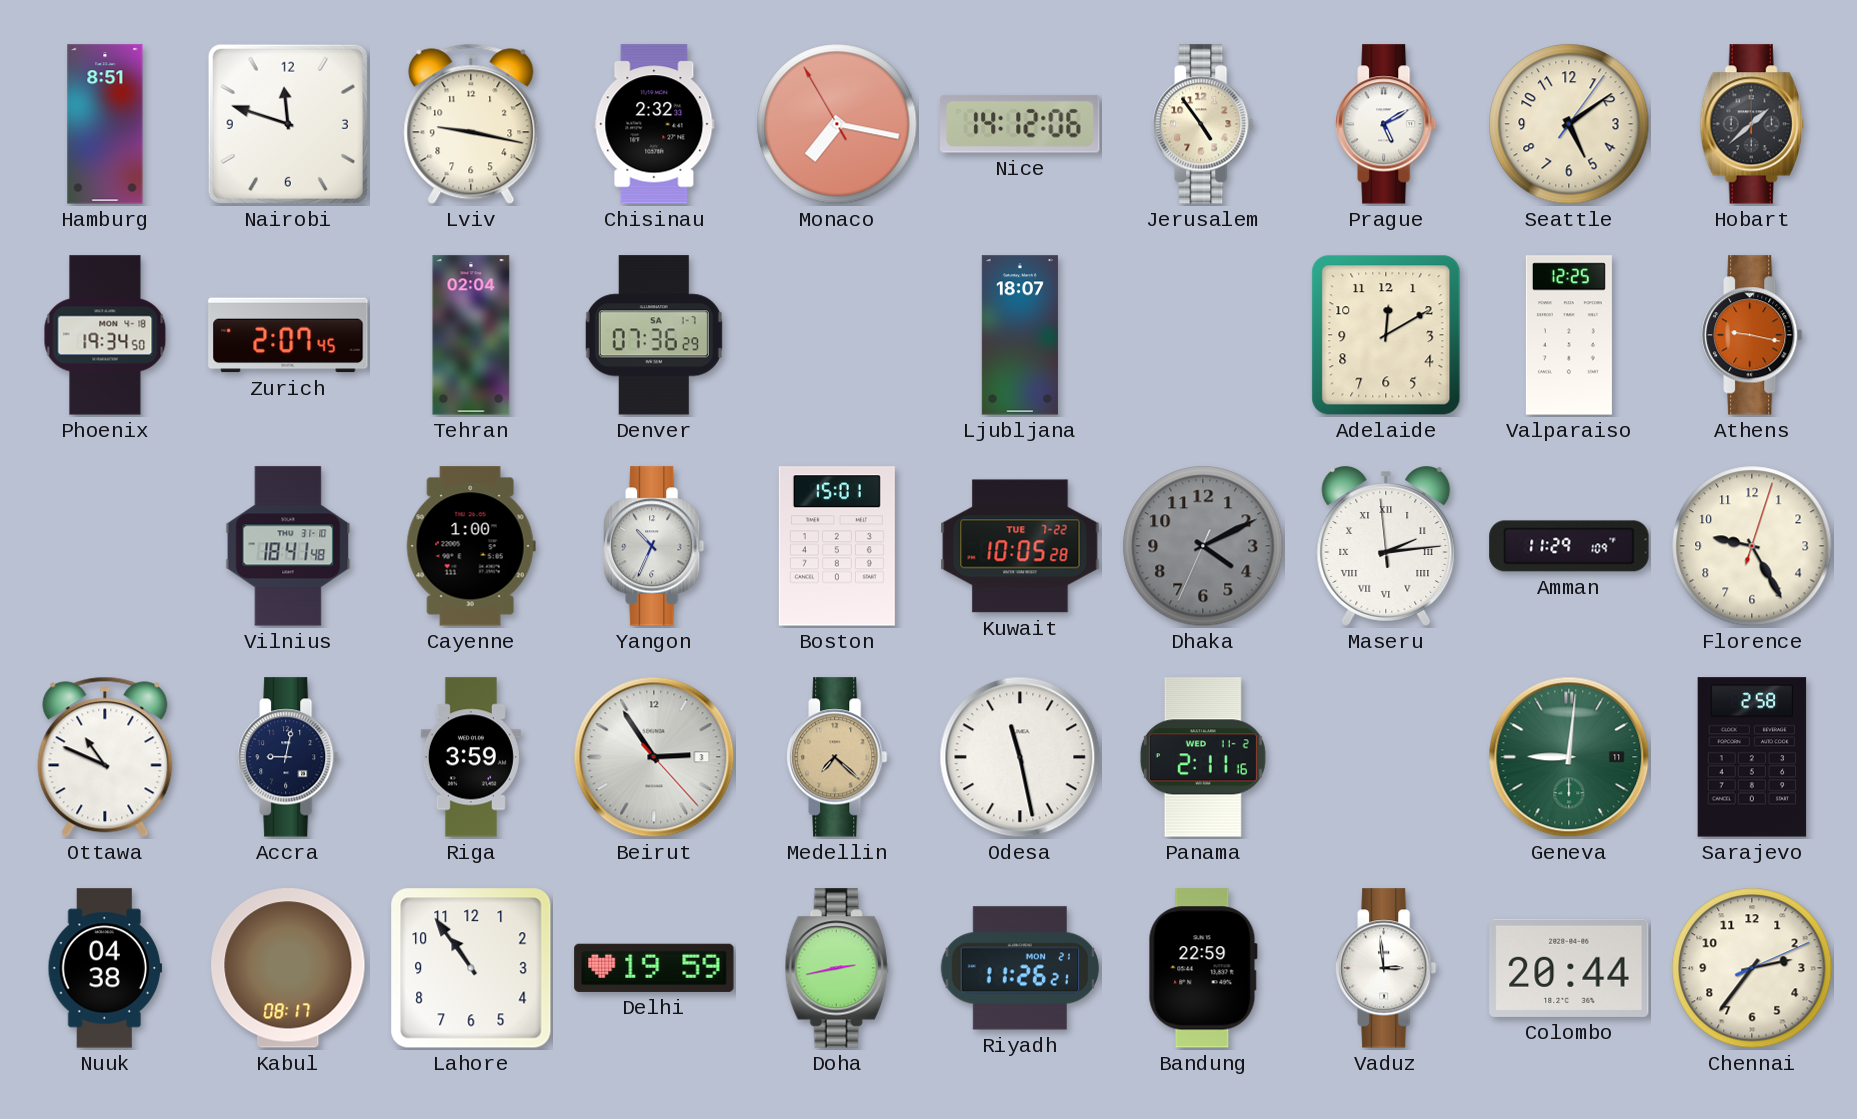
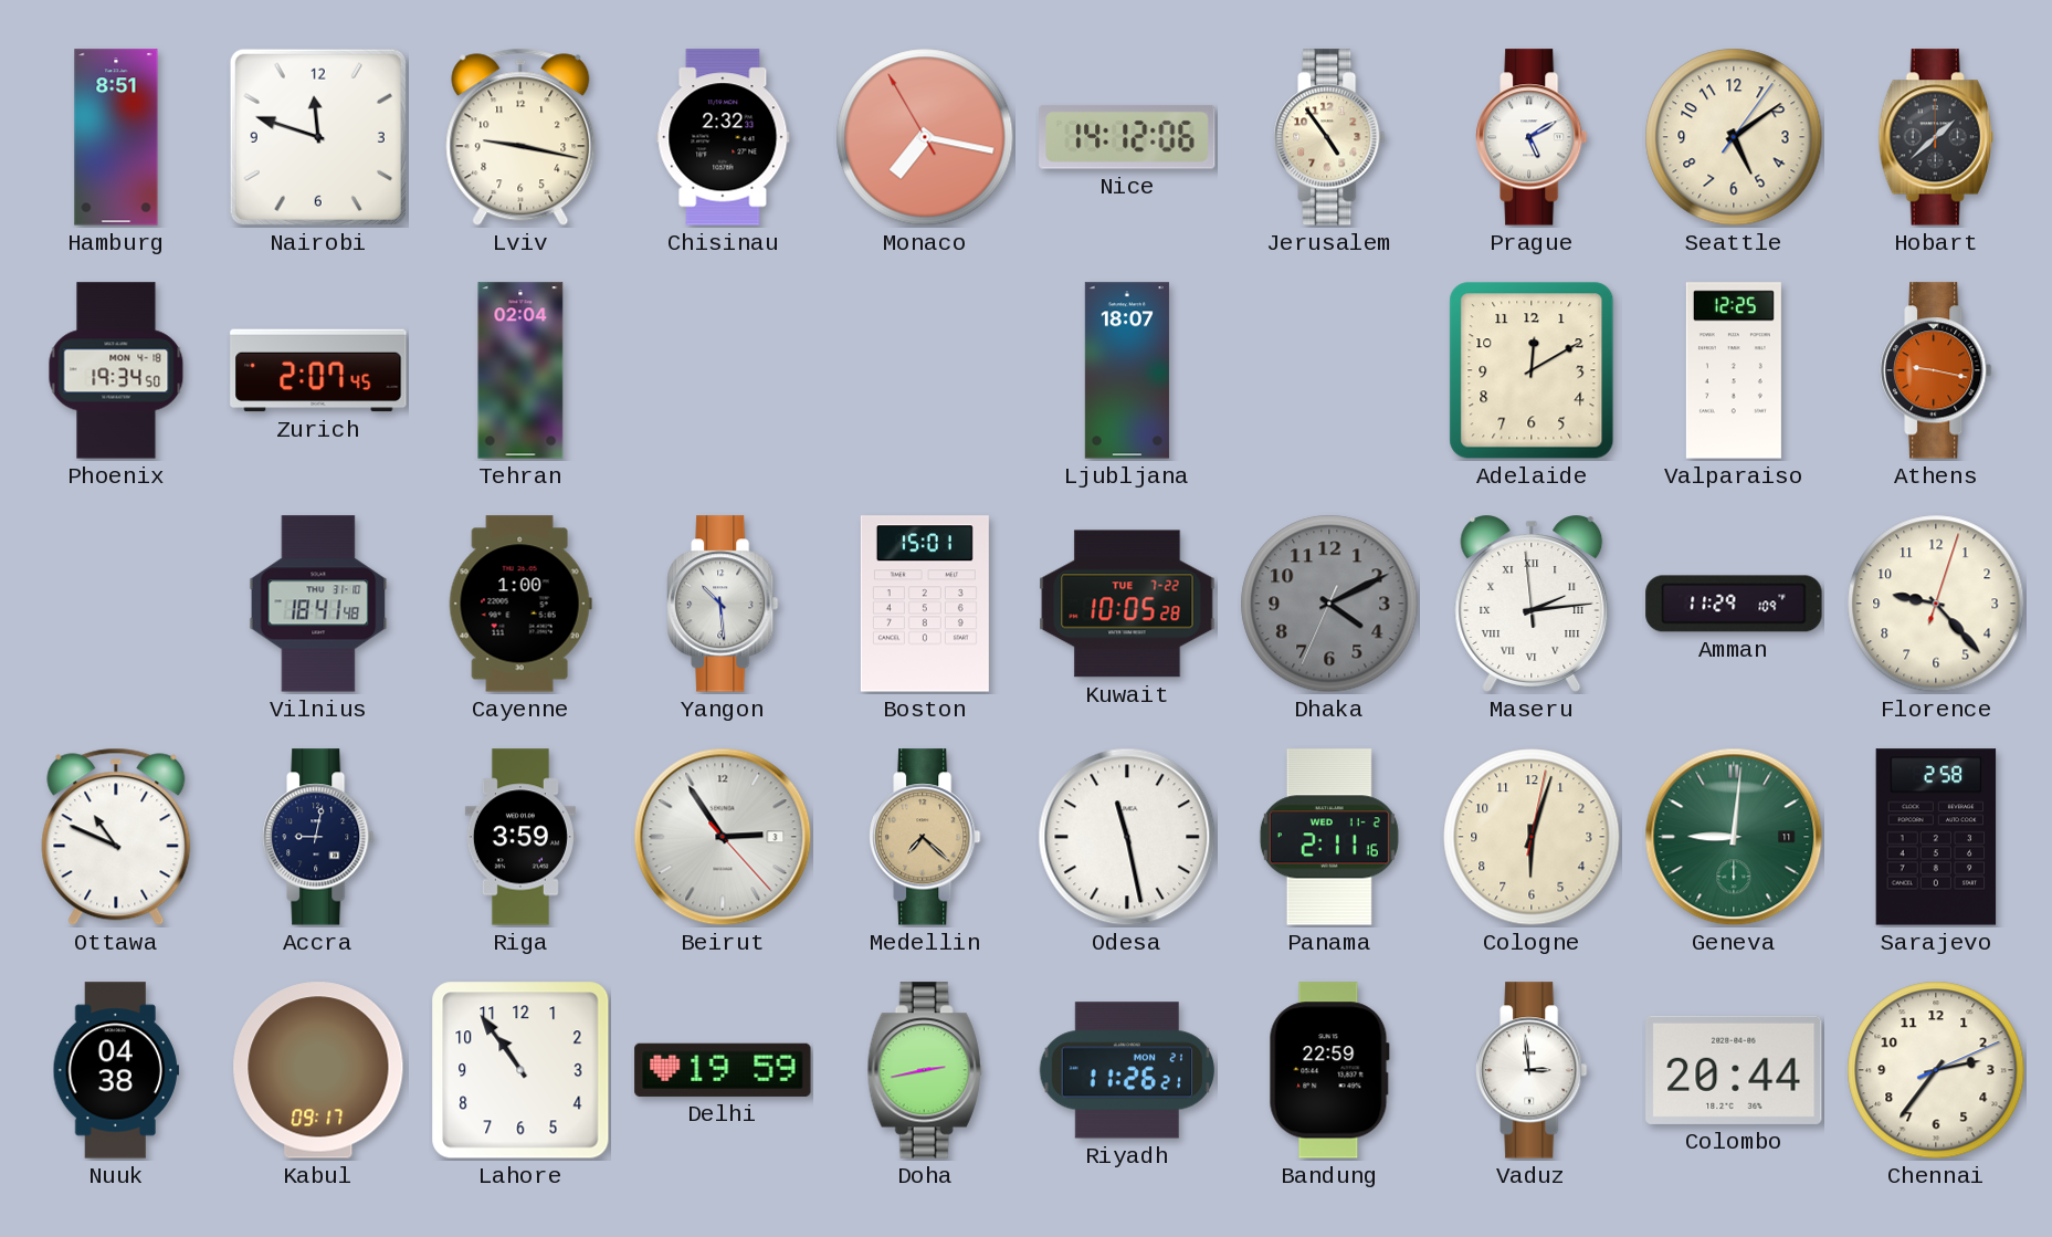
Denver: 07:36 -> none
Yangon: 10:34 -> 10:29
Florence: 9:25 -> 9:23
Cologne: none -> 6:03
Kabul: 08:17 -> 09:17
